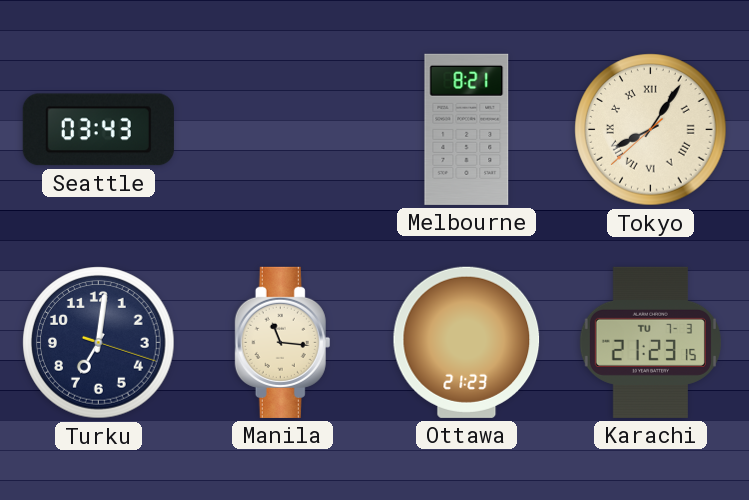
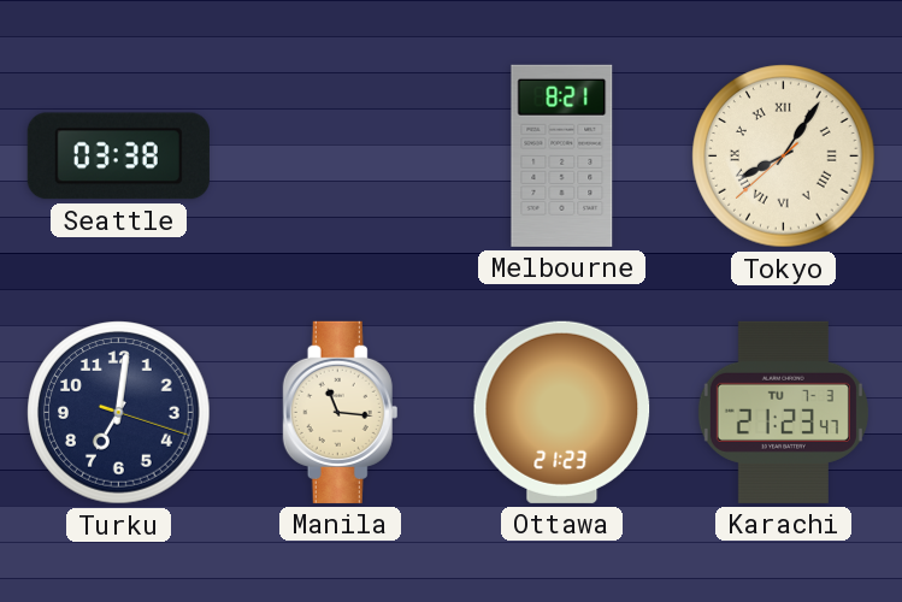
Seattle: 03:43 -> 03:38
Karachi: 21:23:15 -> 21:23:47
